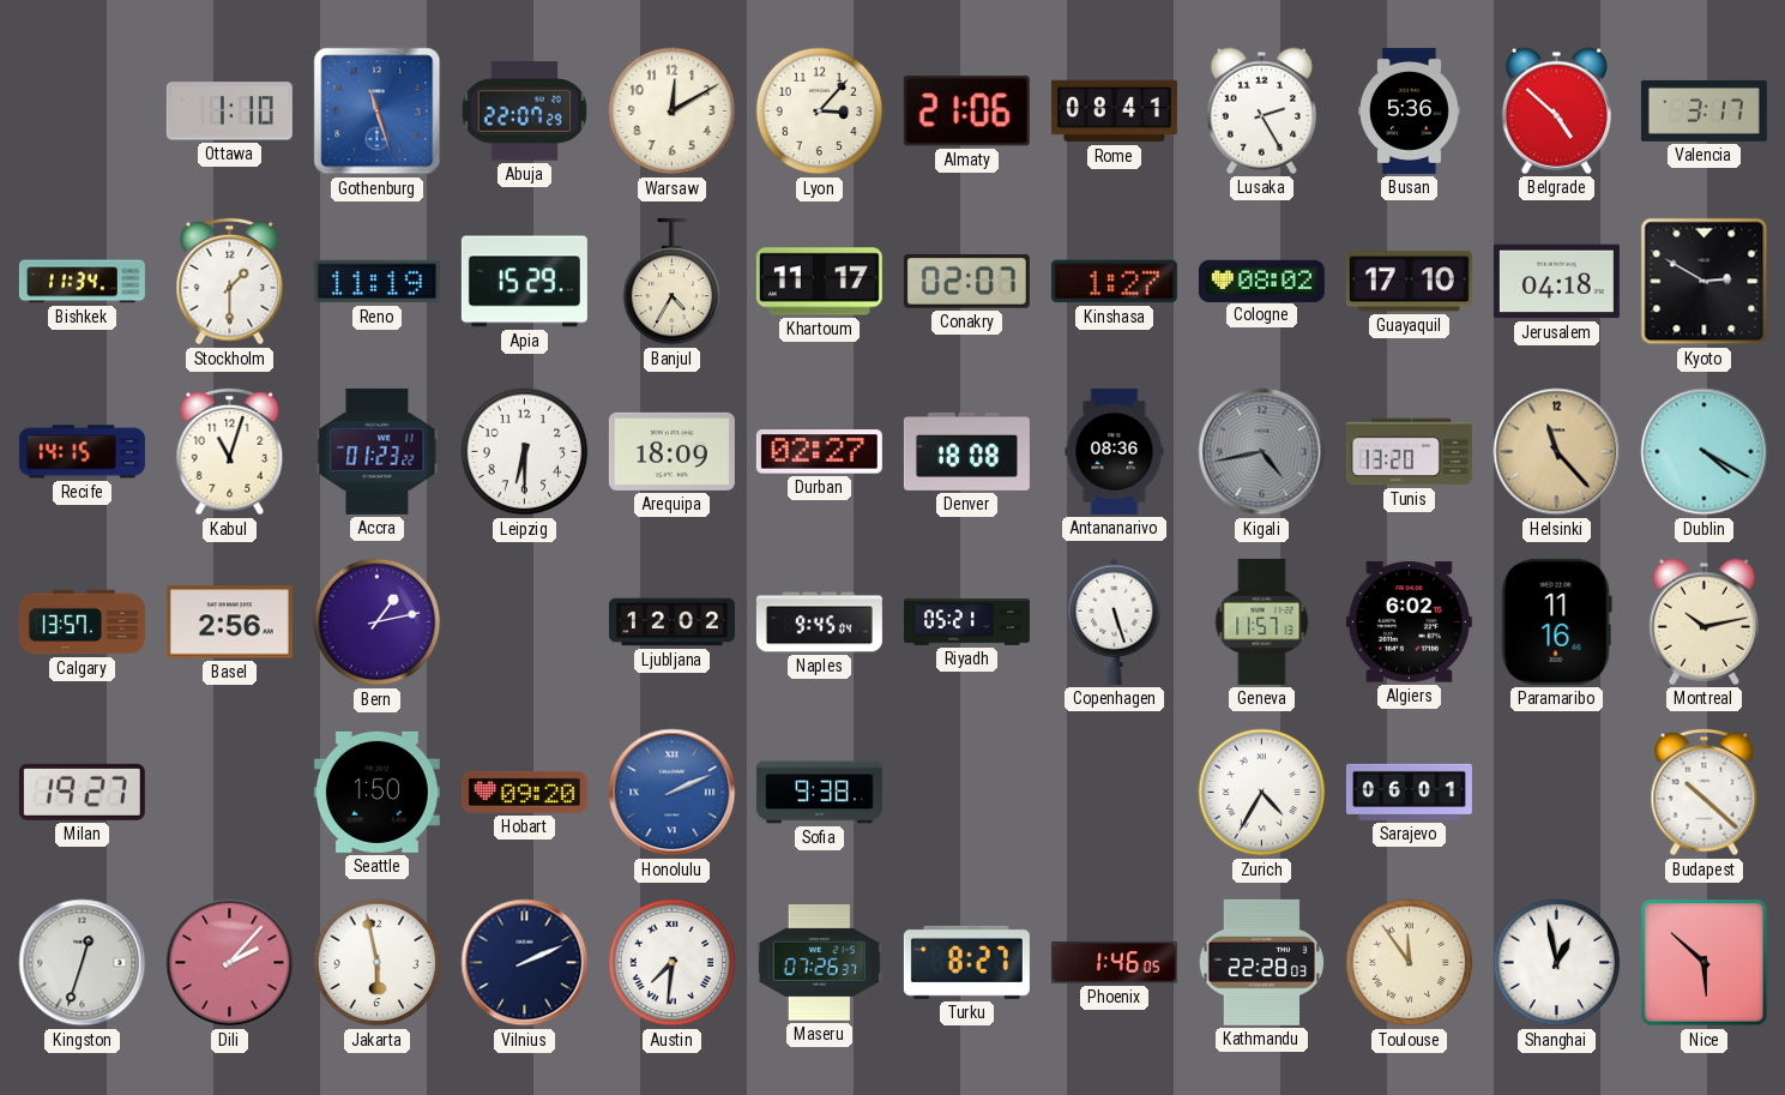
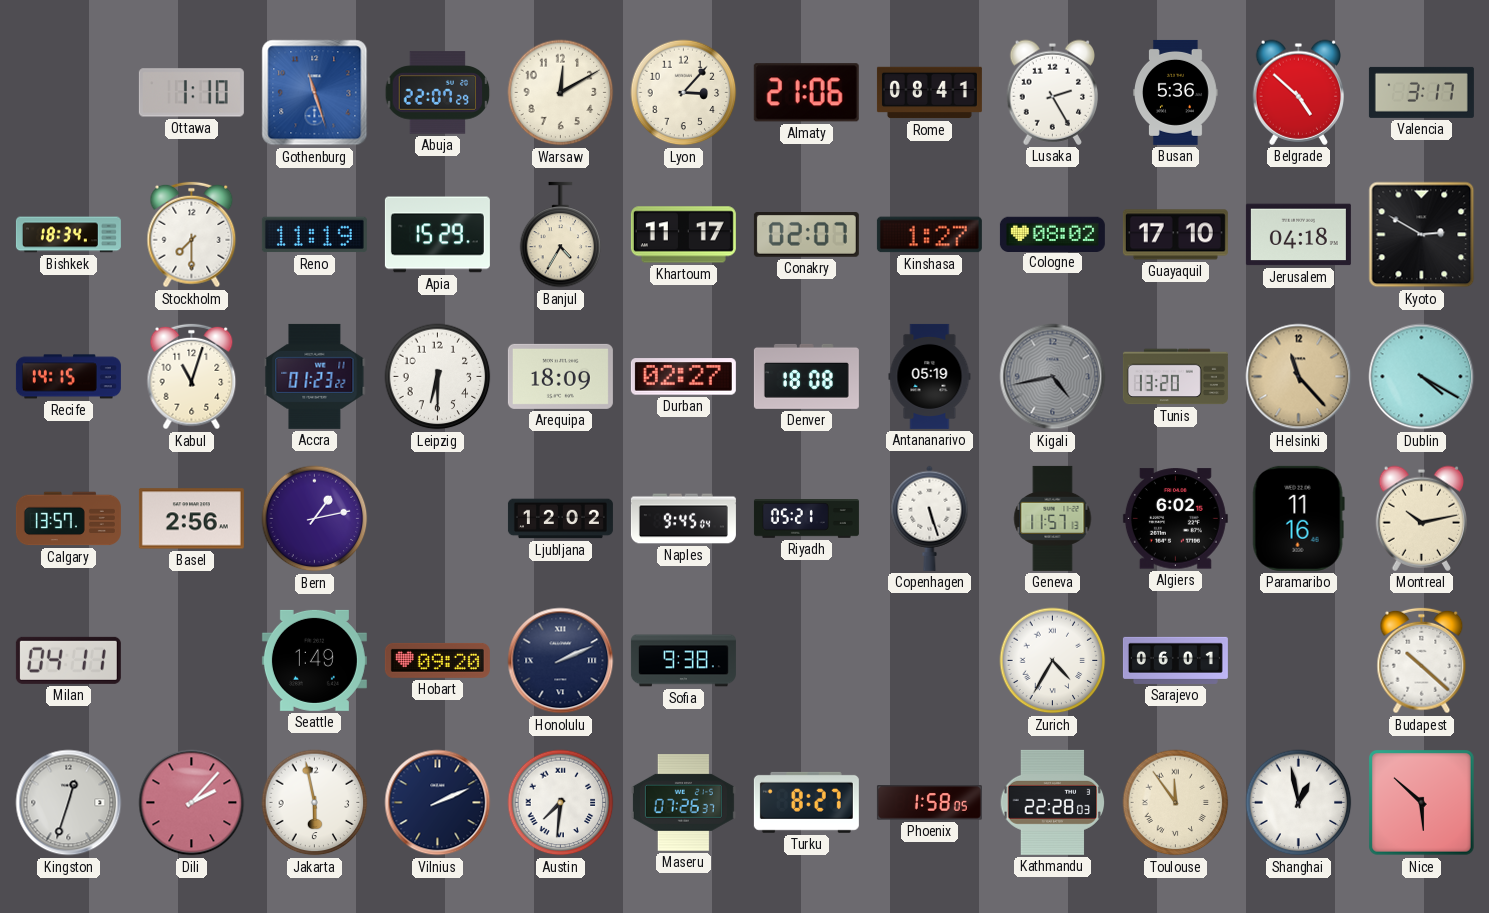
Bishkek: 11:34 -> 18:34
Stockholm: 1:30 -> 7:30
Antananarivo: 08:36 -> 05:19
Milan: 19:27 -> 04:11
Seattle: 1:50 -> 1:49
Honolulu dial: blue -> navy
Phoenix: 1:46 -> 1:58
